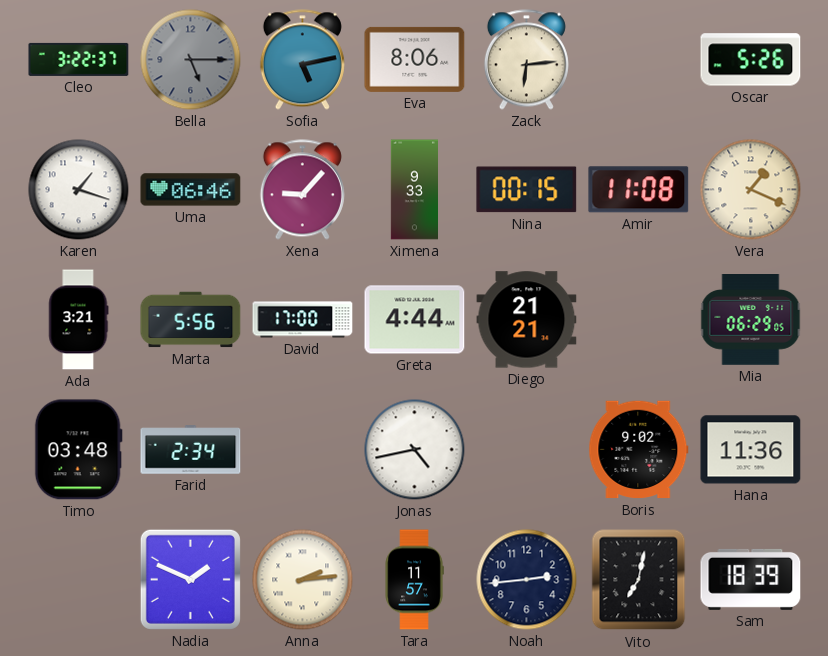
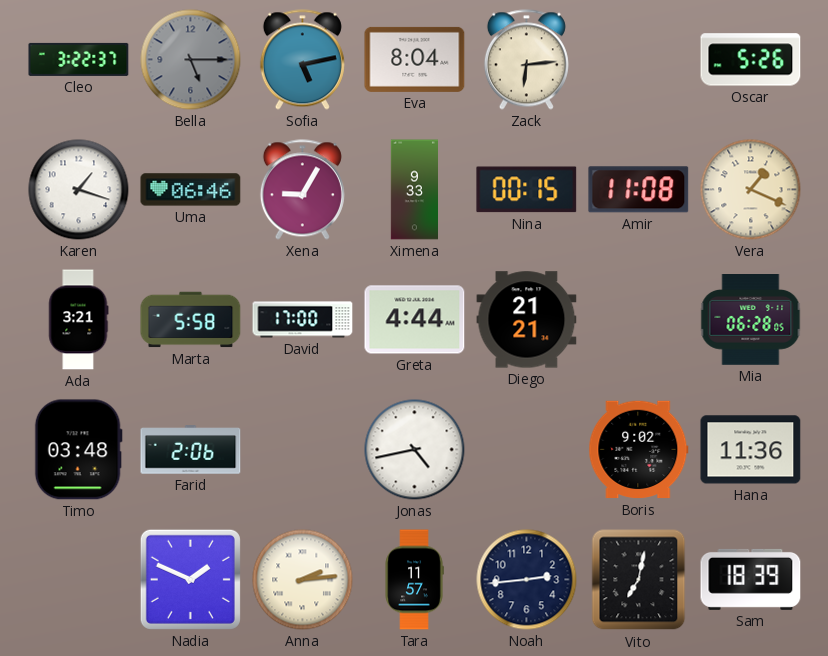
Eva: 8:06 -> 8:04
Xena: 9:07 -> 9:05
Marta: 5:56 -> 5:58
Mia: 06:29 -> 06:28
Farid: 2:34 -> 2:06
